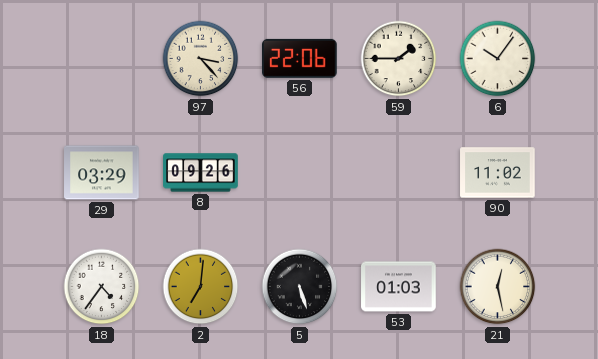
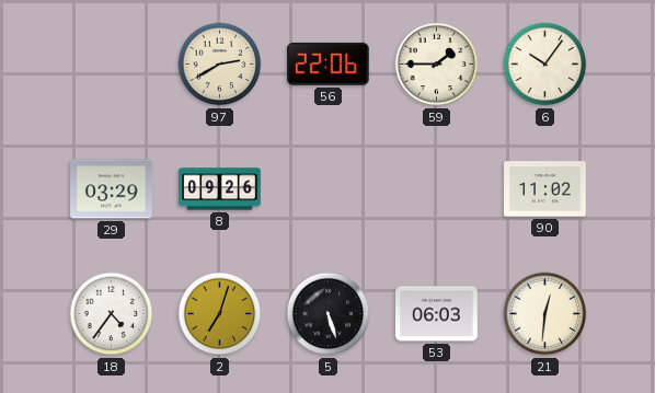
97: 3:23 -> 2:40
2: 7:01 -> 7:03
53: 01:03 -> 06:03
21: 12:28 -> 12:31
